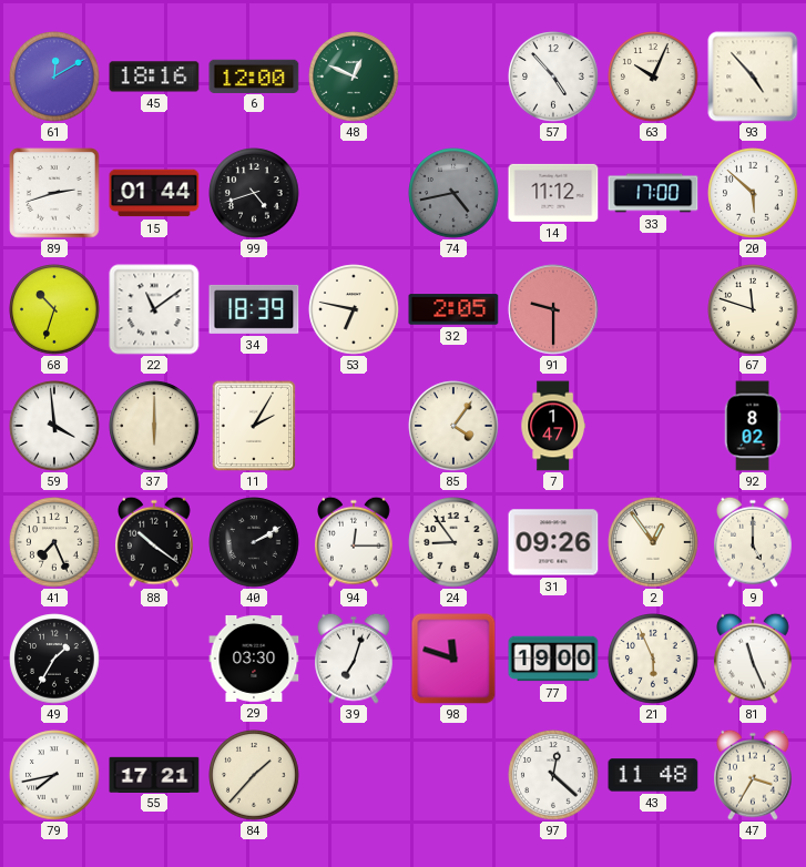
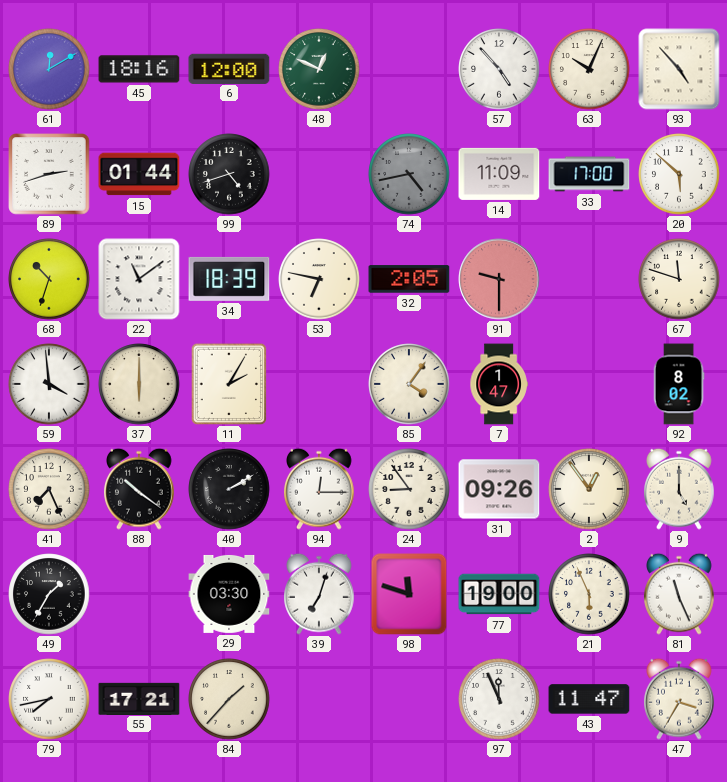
14: 11:12 -> 11:09
97: 12:22 -> 11:56
43: 11:48 -> 11:47
